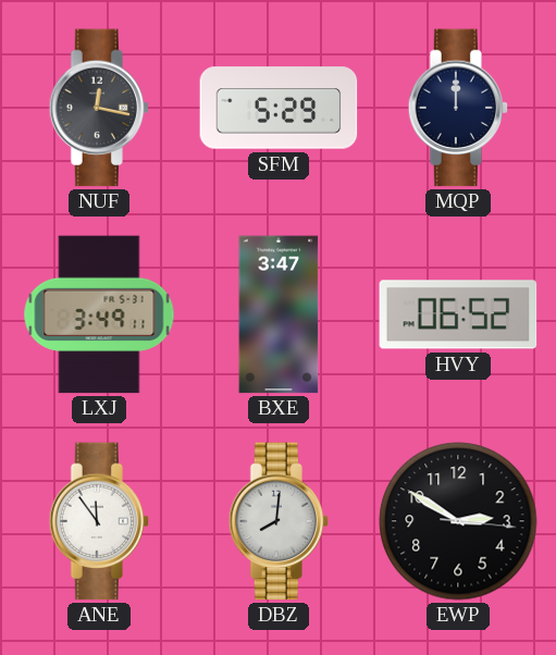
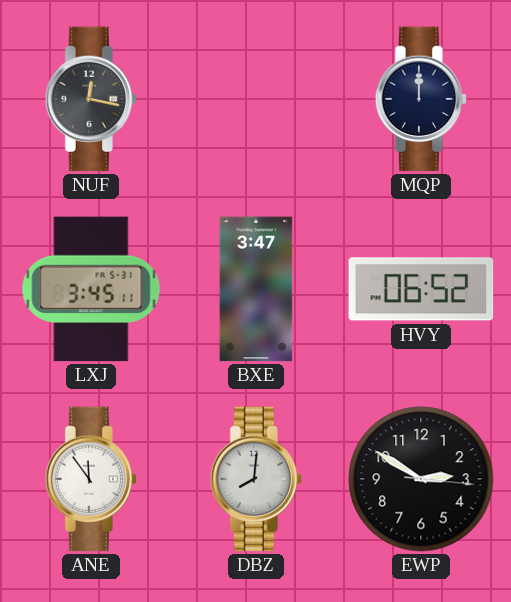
SFM: 5:29 -> none
LXJ: 3:49 -> 3:45
